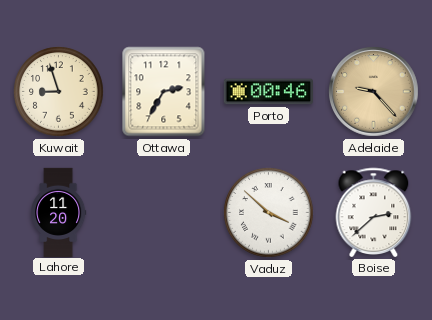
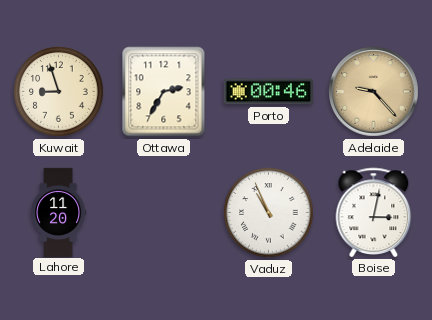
Vaduz: 3:52 -> 10:56
Boise: 2:38 -> 3:02
